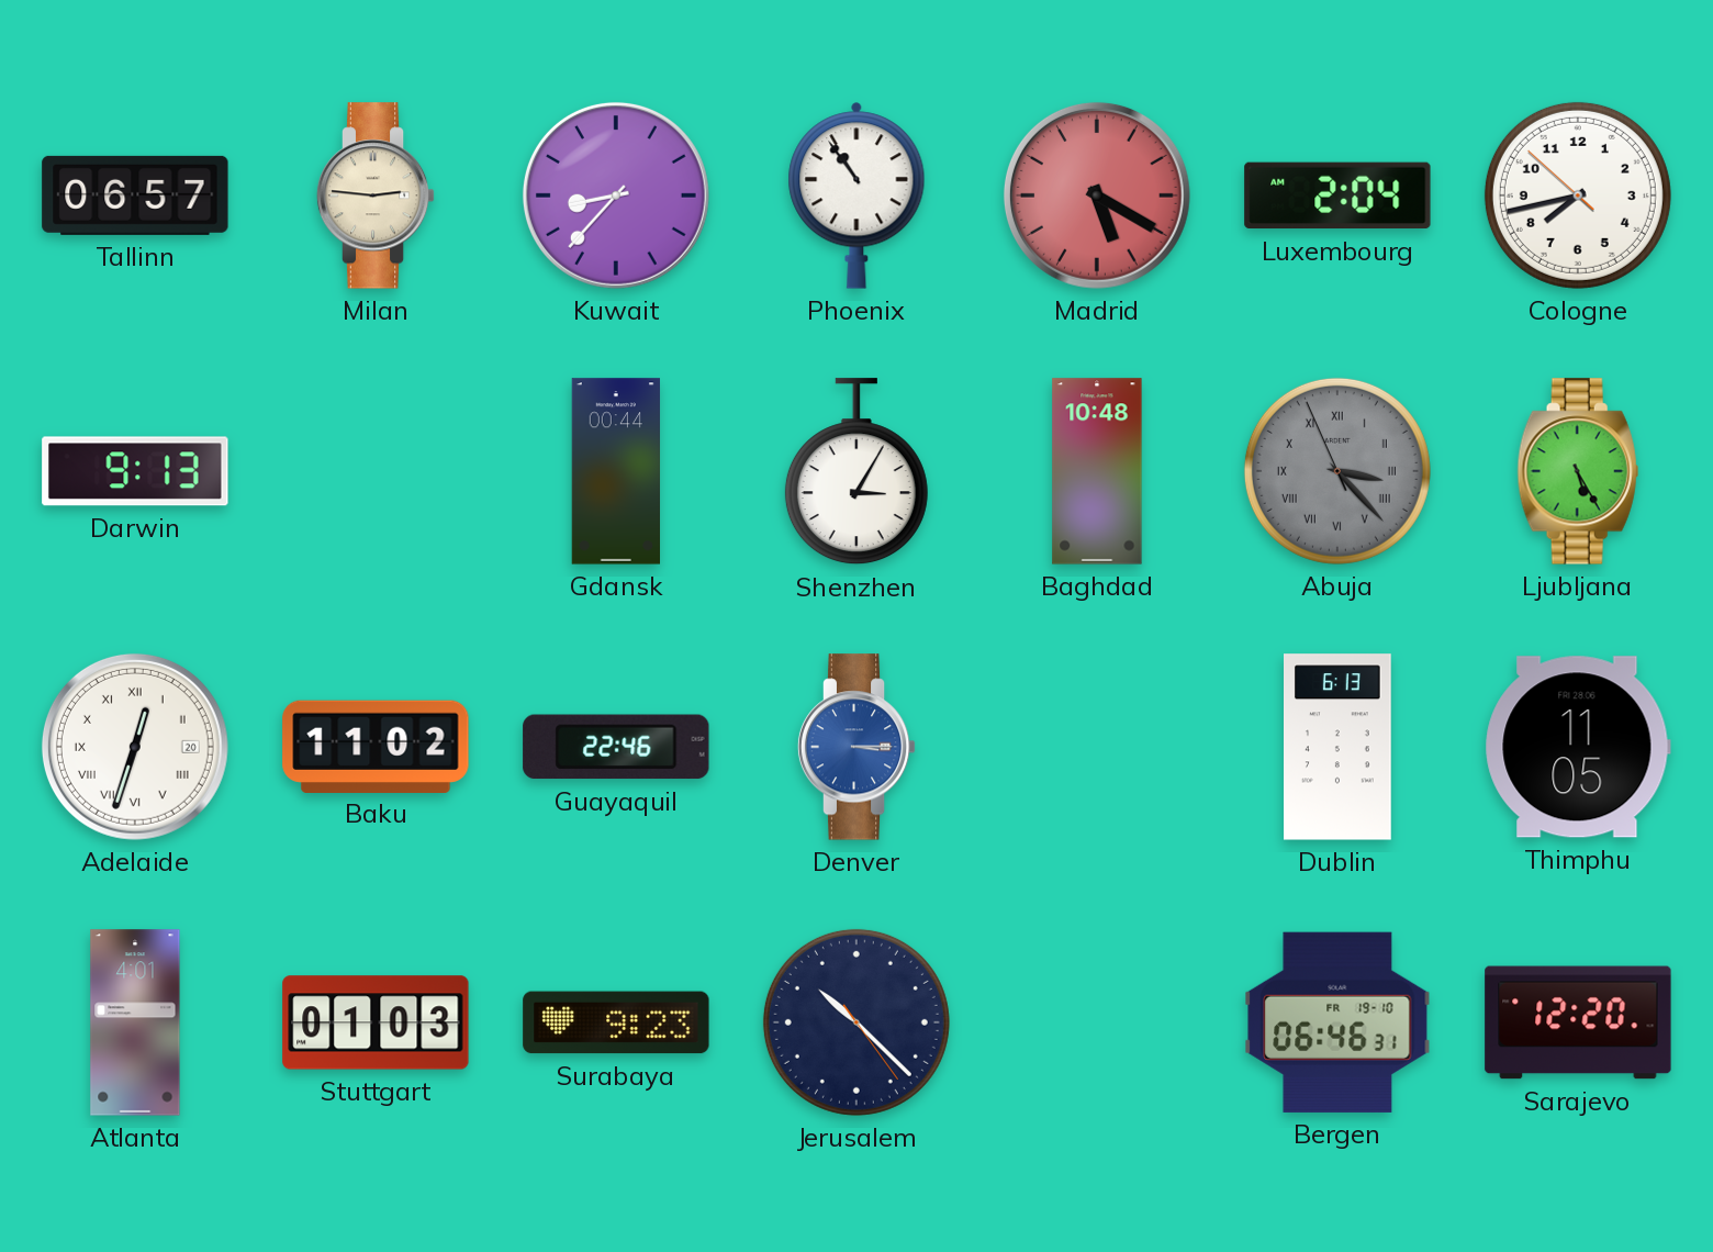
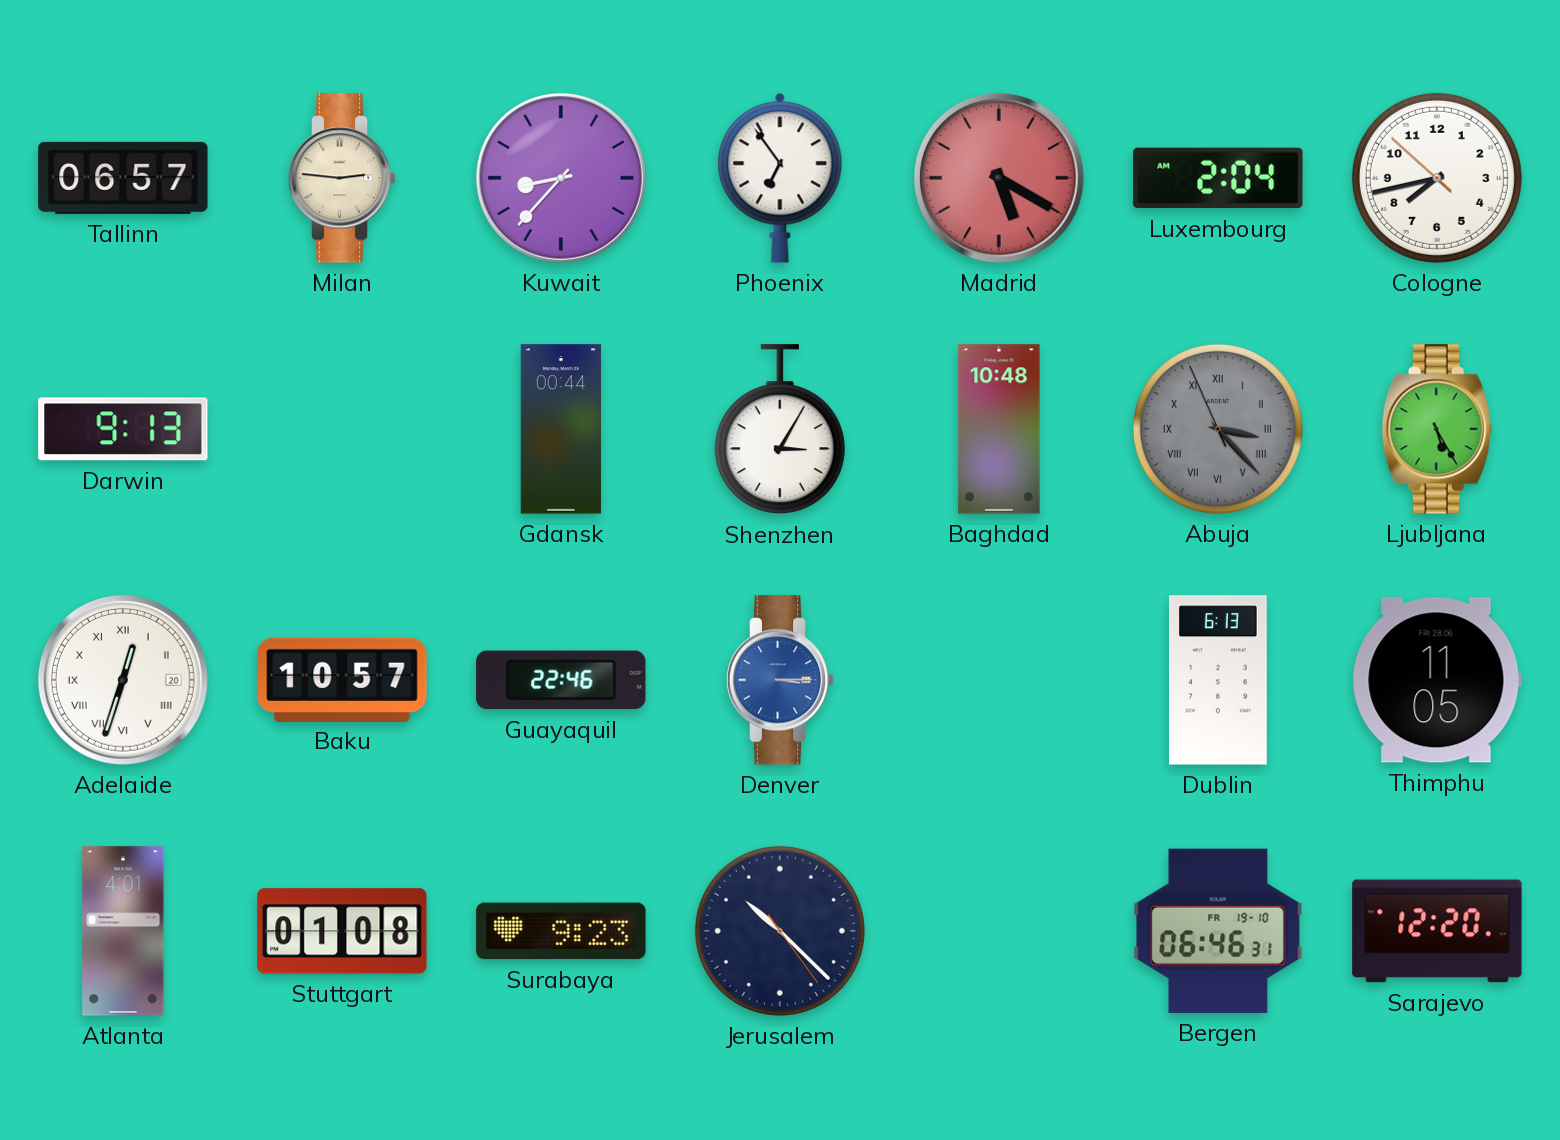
Phoenix: 10:54 -> 6:54
Baku: 11:02 -> 10:57
Stuttgart: 01:03 -> 01:08
